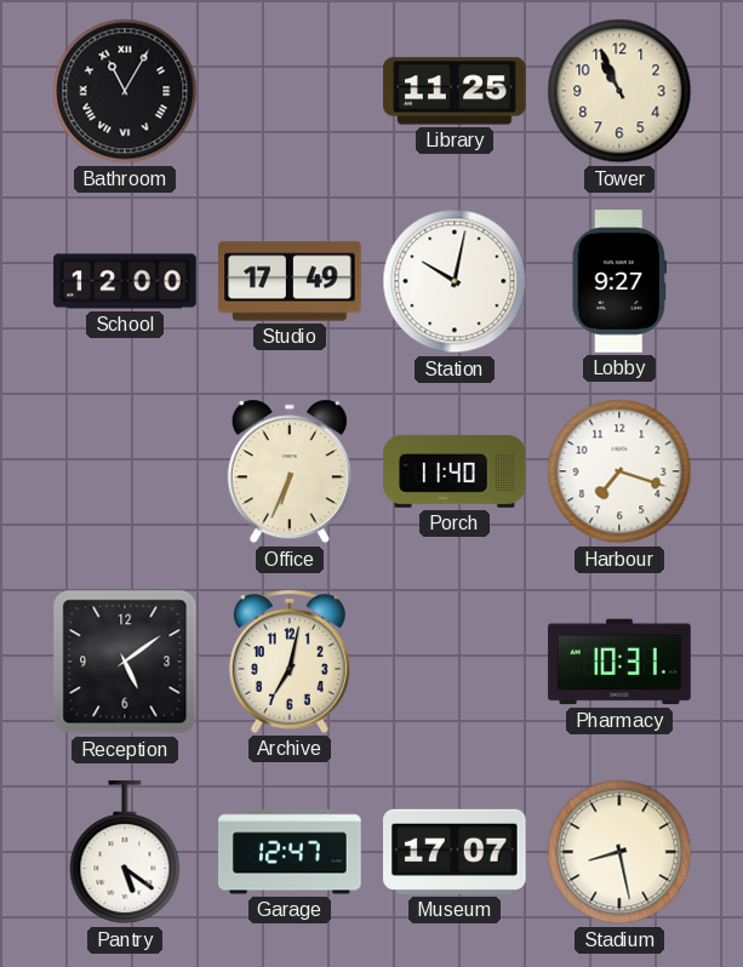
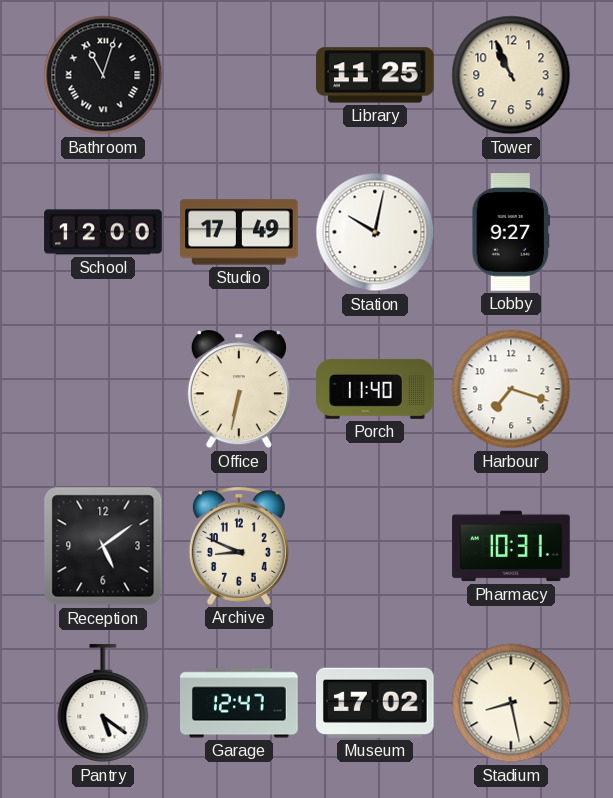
Bathroom: 11:05 -> 11:03
Office: 6:34 -> 6:32
Archive: 7:02 -> 8:49
Museum: 17:07 -> 17:02
